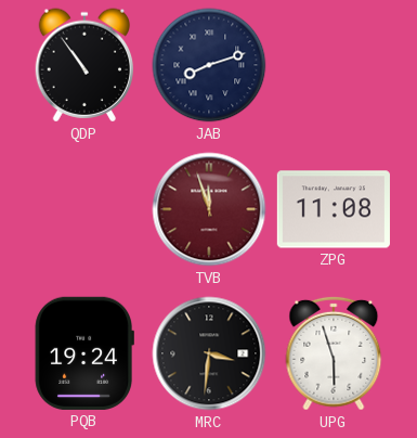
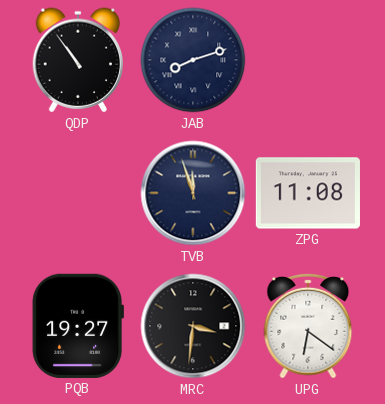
TVB dial: burgundy -> navy
PQB: 19:24 -> 19:27
UPG: 5:57 -> 6:21
